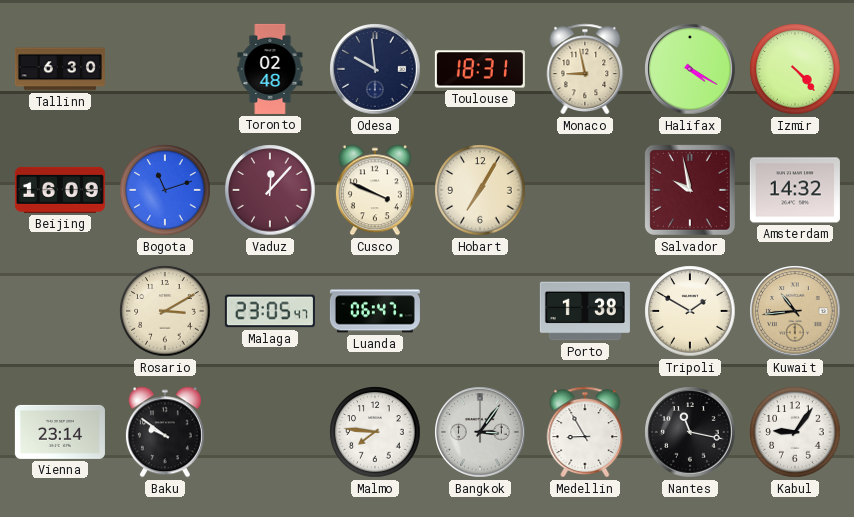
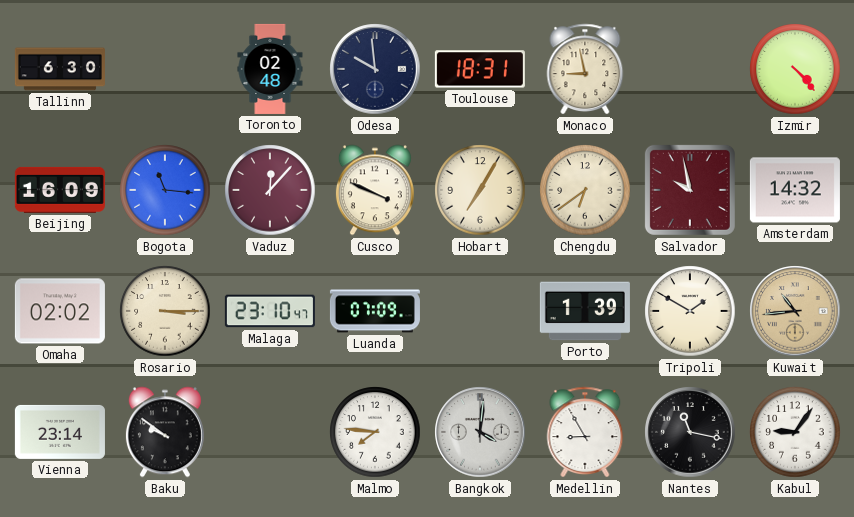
Halifax: 4:20 -> none
Bogota: 11:12 -> 11:16
Chengdu: none -> 6:39
Omaha: none -> 02:02
Rosario: 3:10 -> 3:15
Malaga: 23:05 -> 23:10
Luanda: 06:47 -> 07:09
Porto: 1:38 -> 1:39
Bangkok: 3:06 -> 4:01
